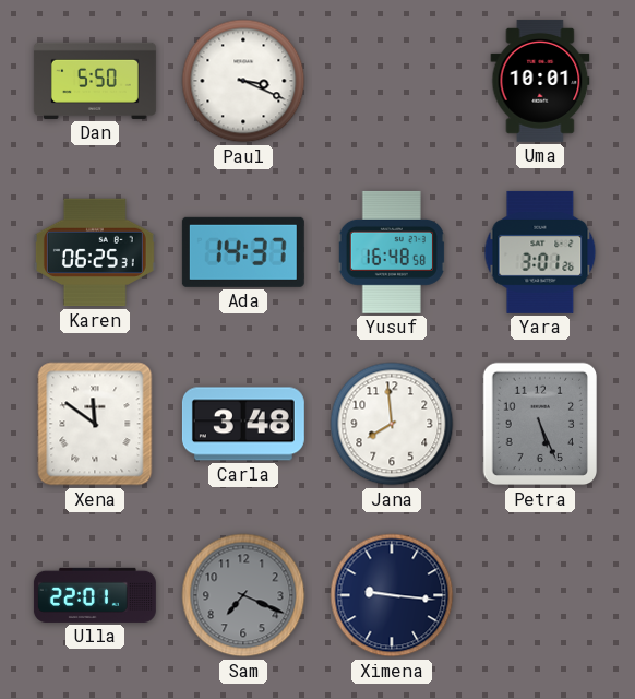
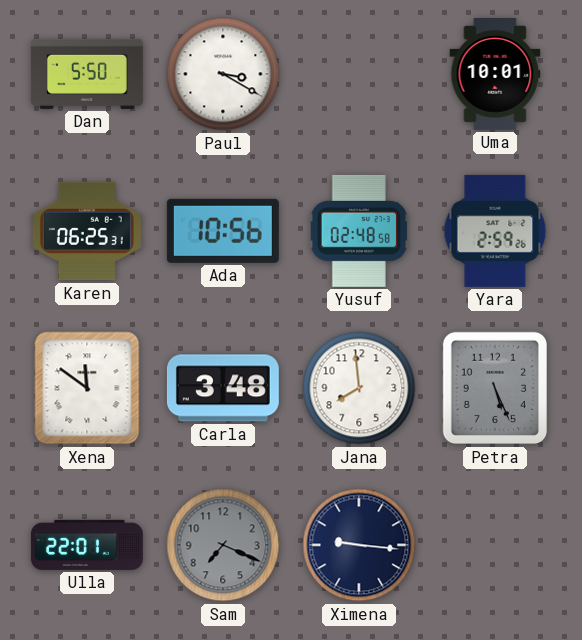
Paul: 3:19 -> 3:20
Ada: 14:37 -> 10:56
Yusuf: 16:48 -> 02:48
Yara: 3:01 -> 2:59
